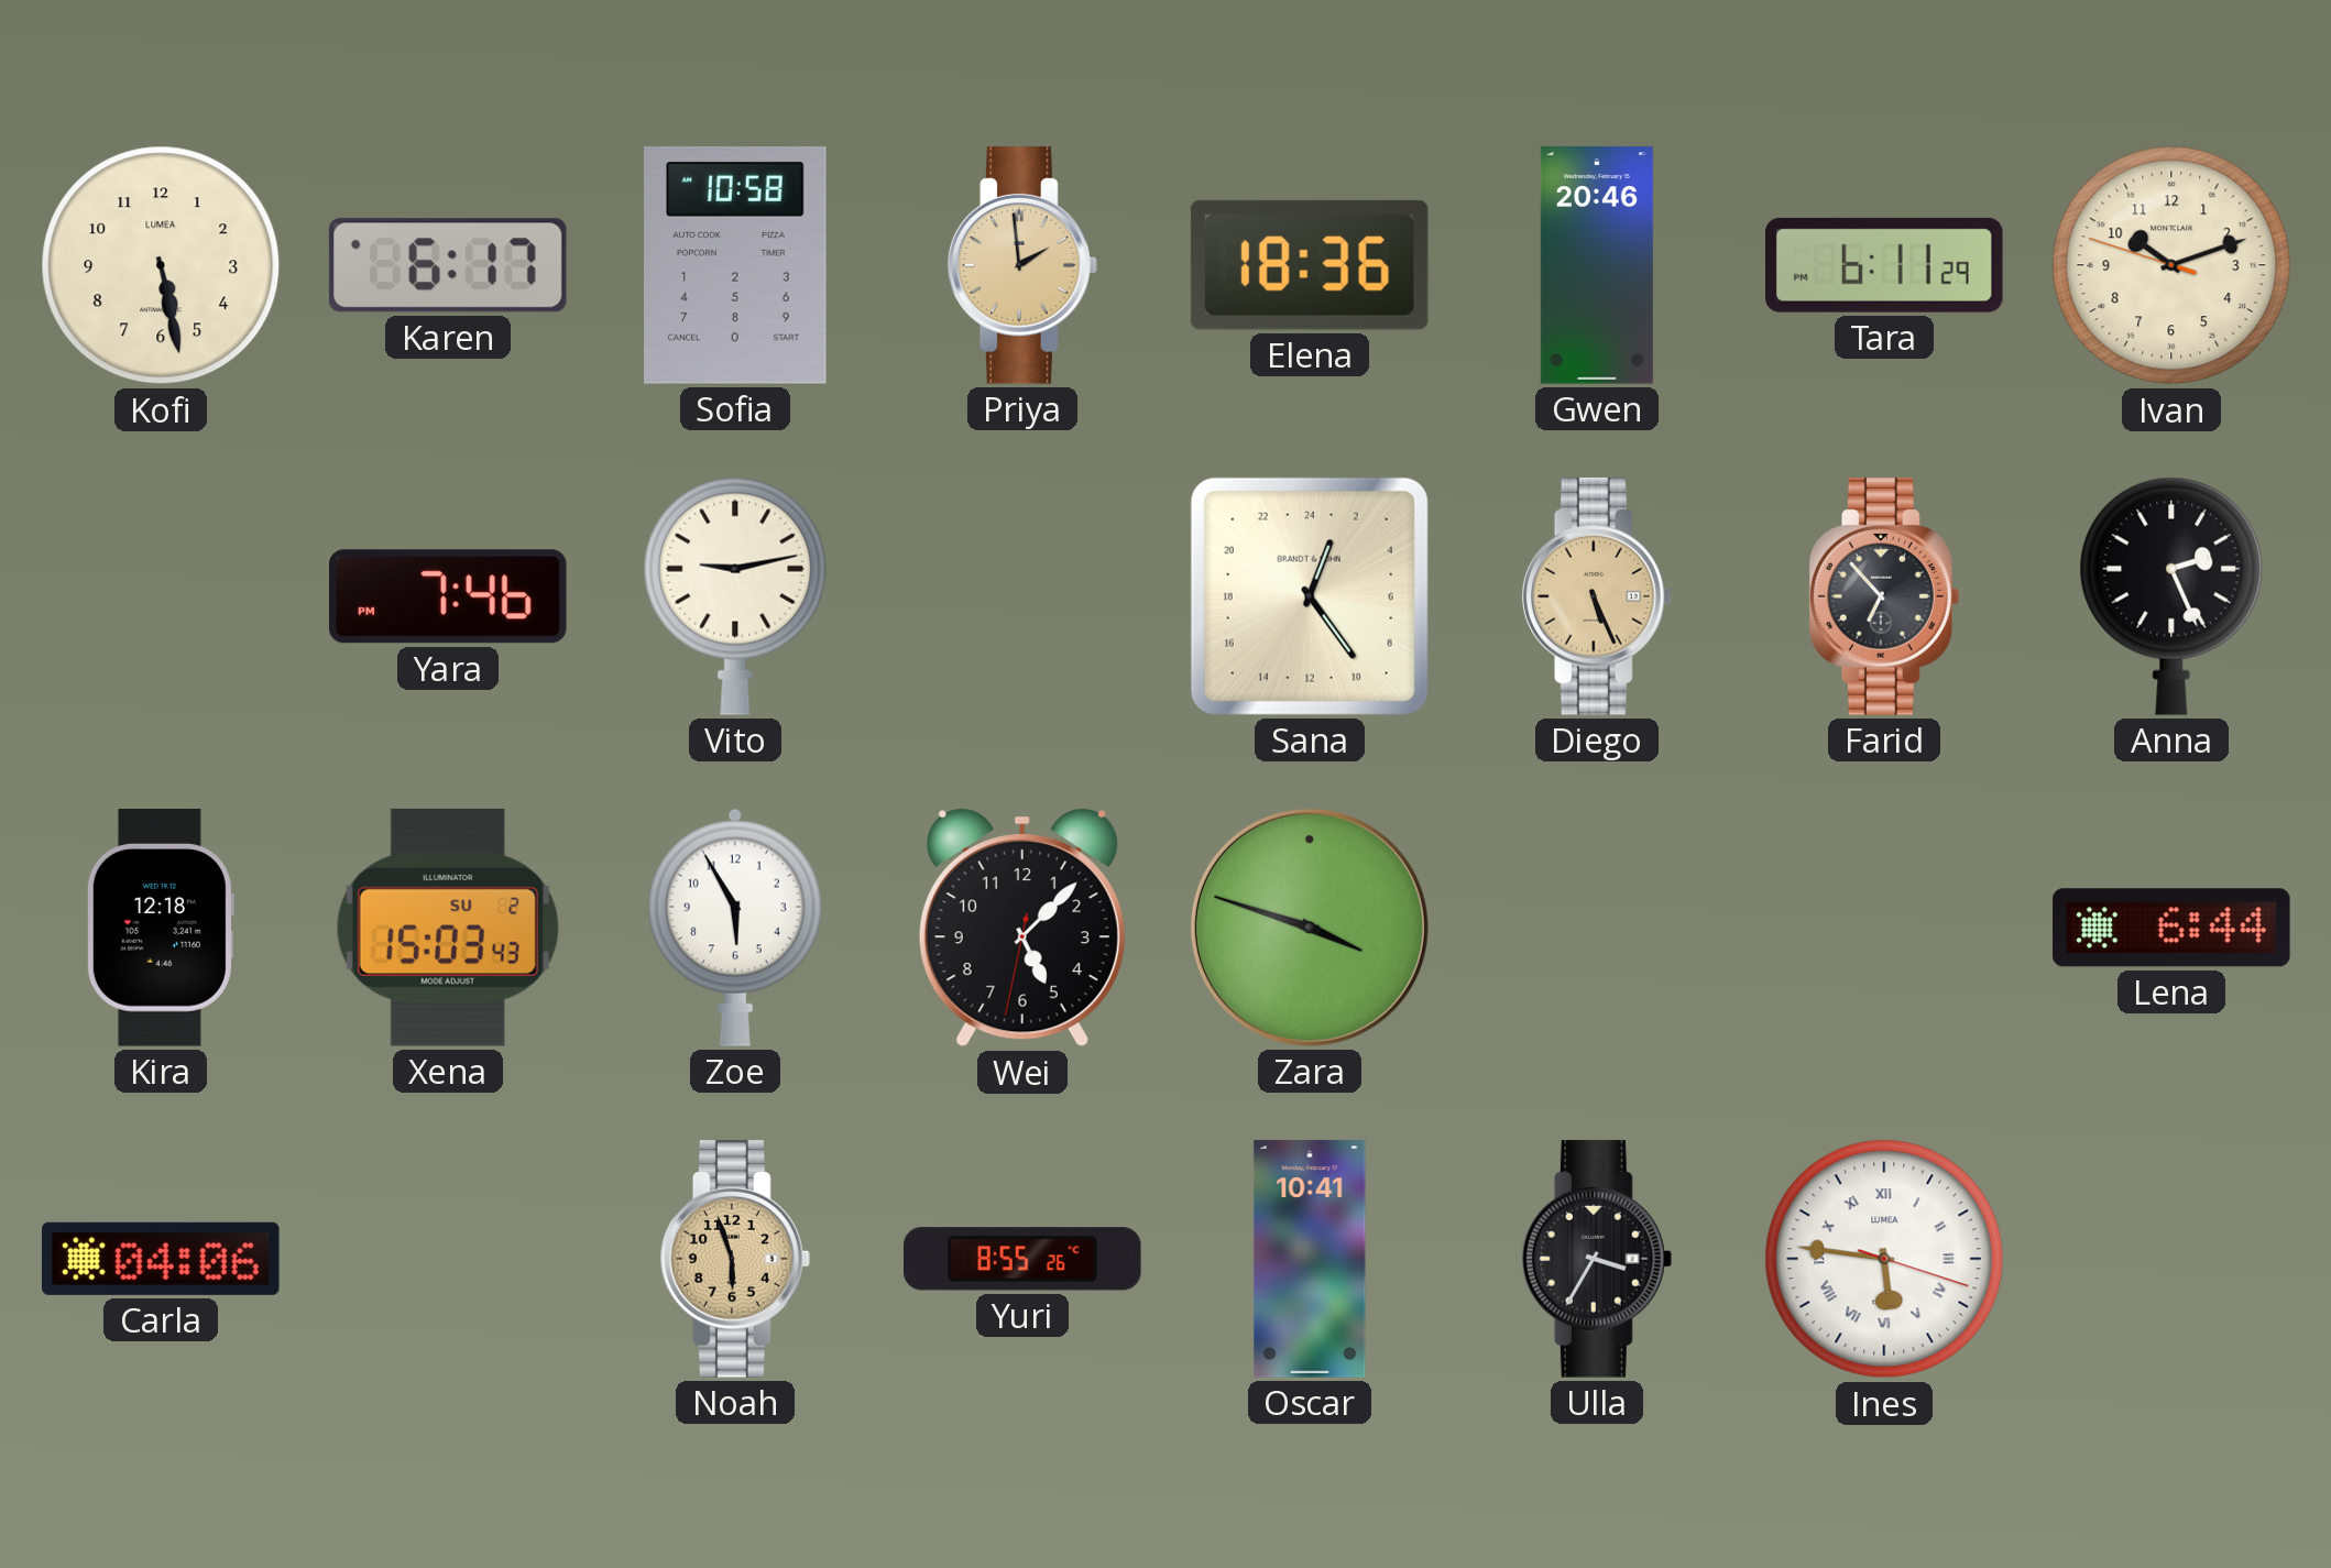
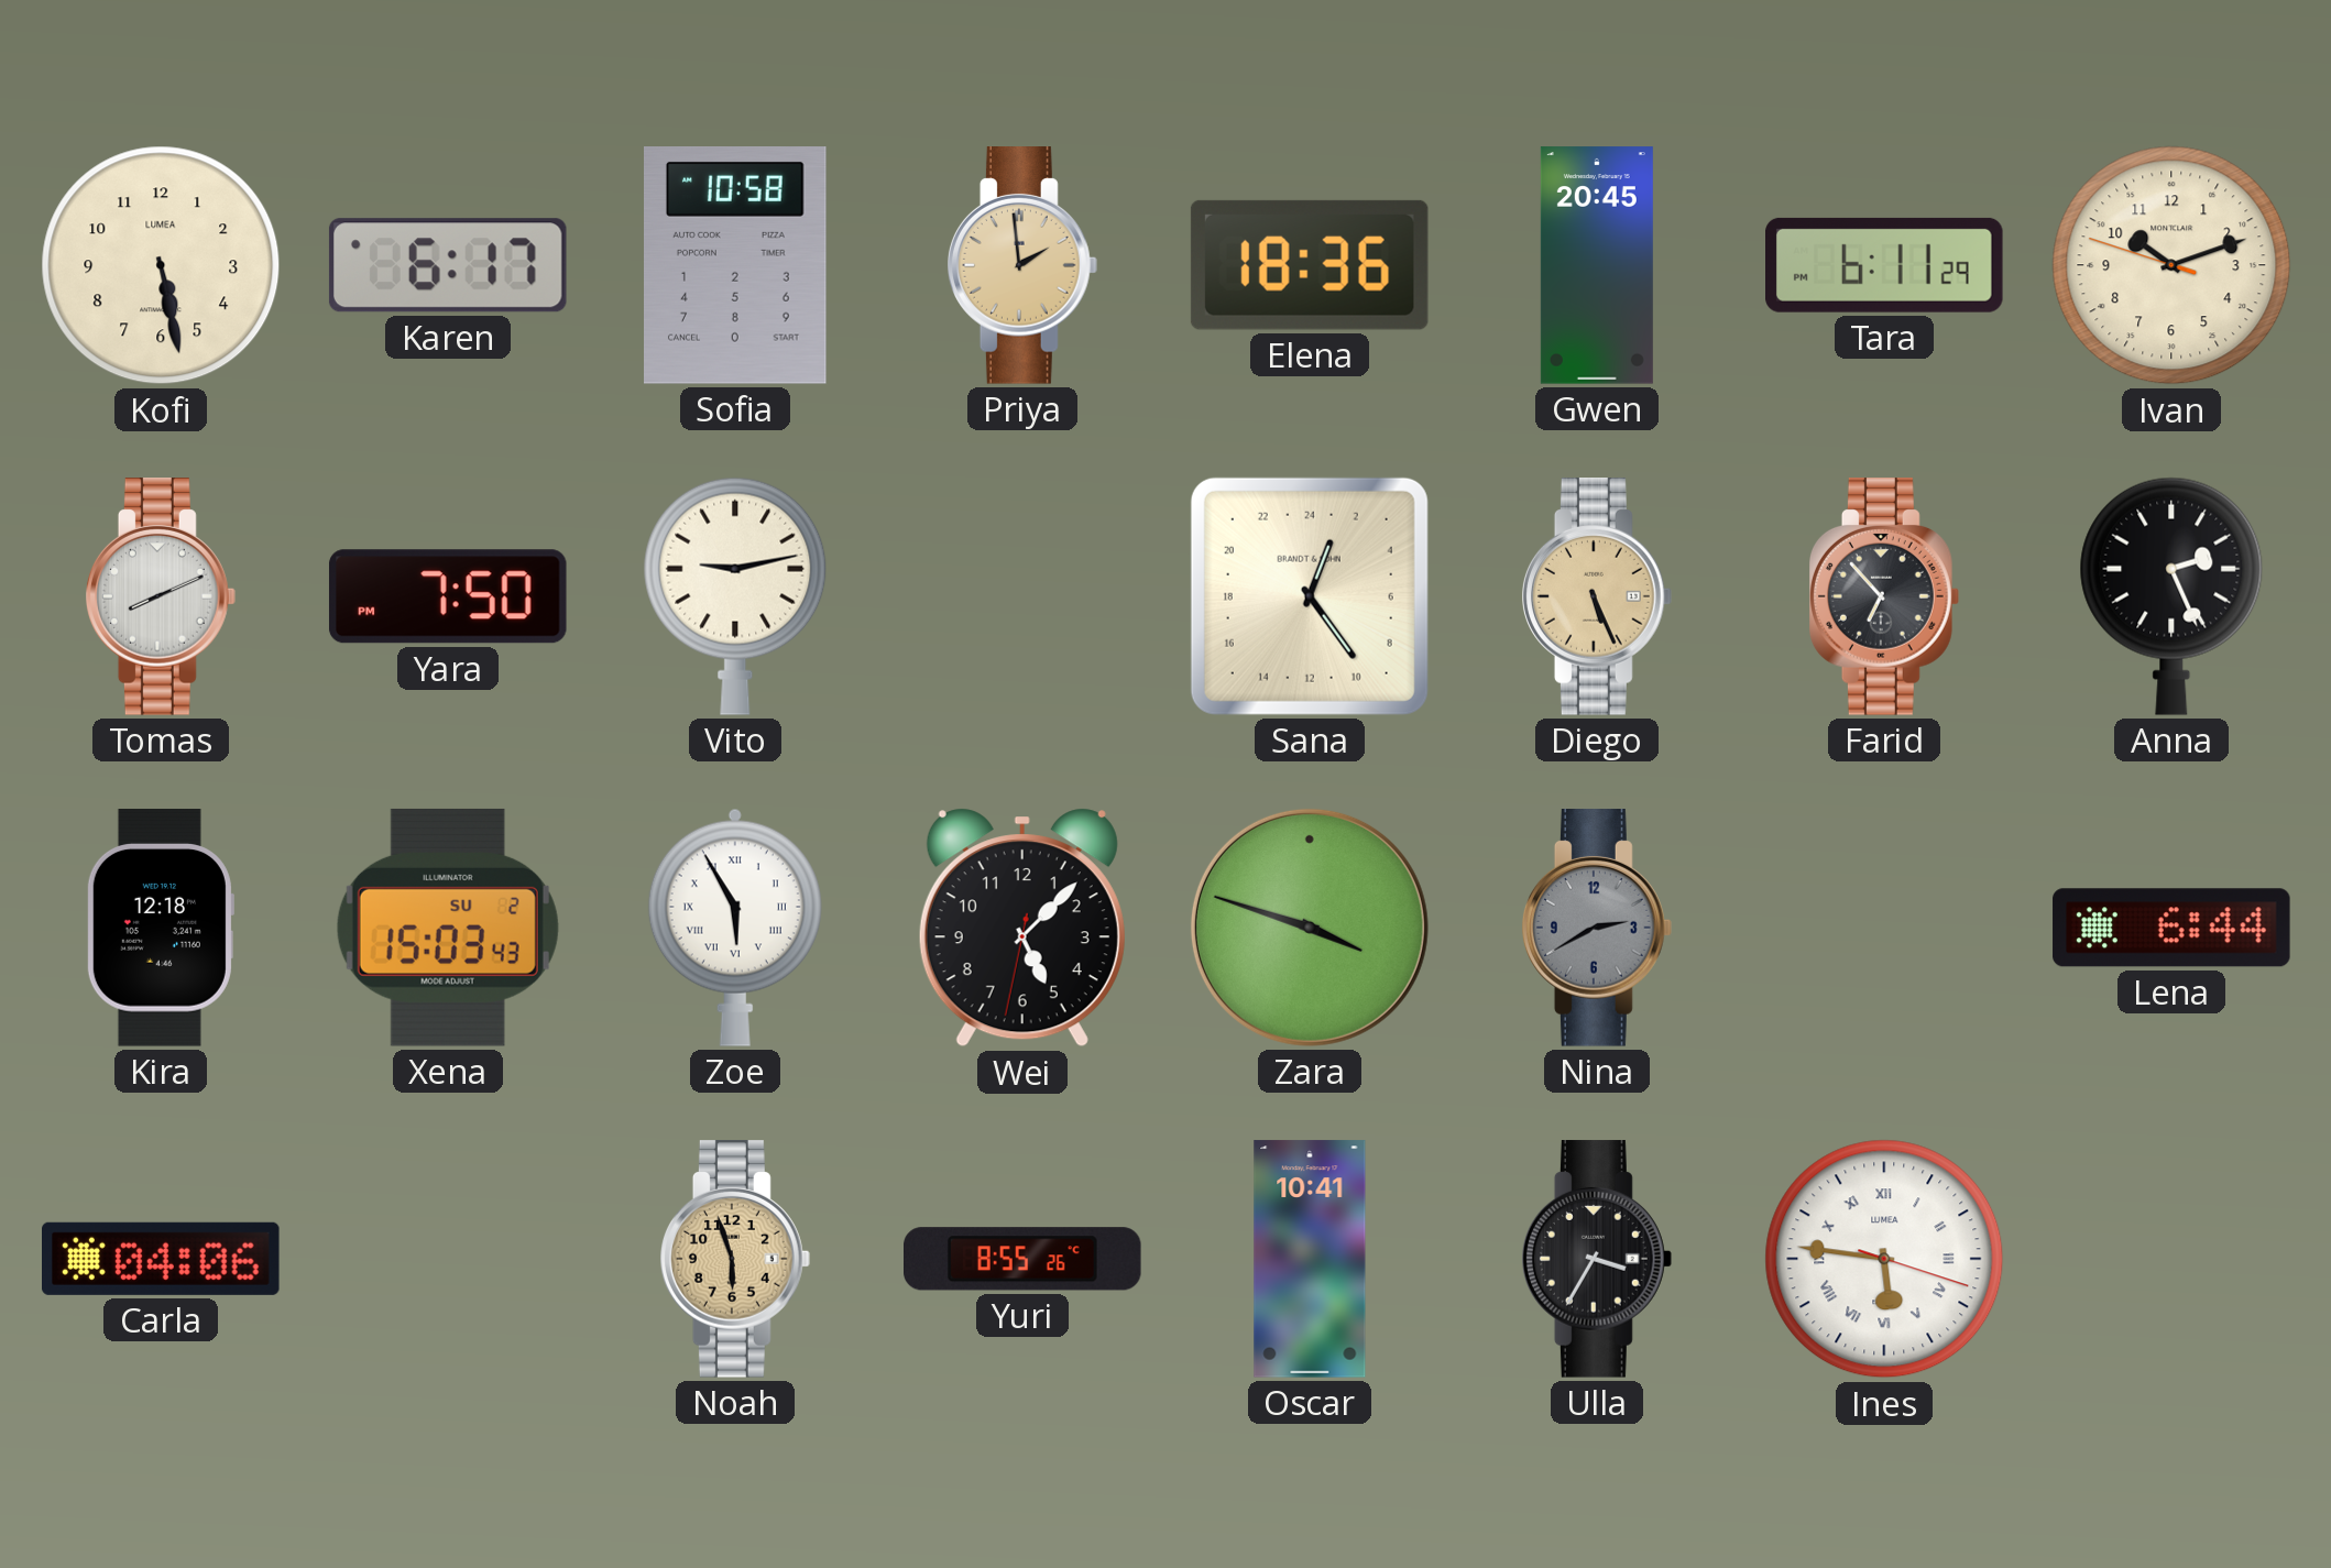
Gwen: 20:46 -> 20:45
Tomas: none -> 8:11
Yara: 7:46 -> 7:50
Zoe numerals: Arabic -> Roman
Nina: none -> 2:40
